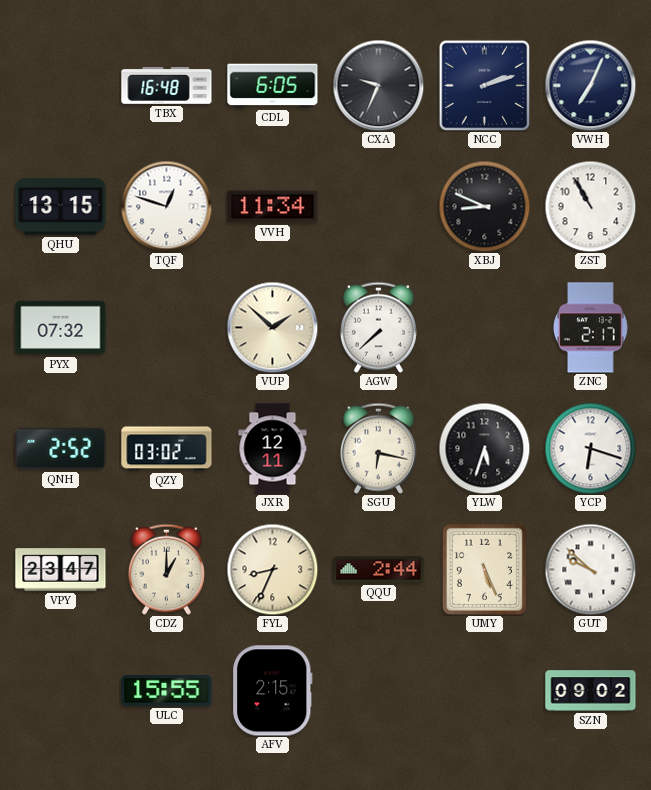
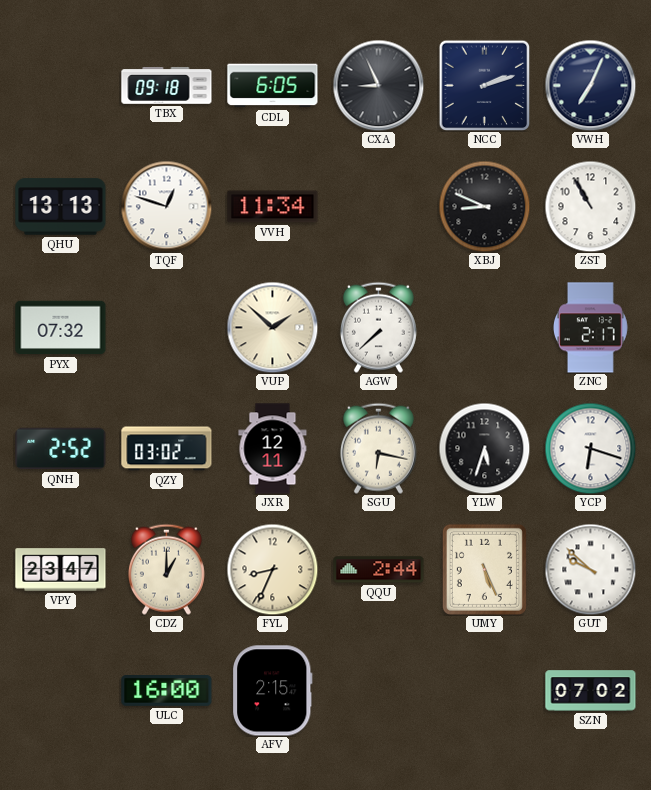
TBX: 16:48 -> 09:18
CXA: 9:34 -> 8:56
QHU: 13:15 -> 13:13
ULC: 15:55 -> 16:00
SZN: 09:02 -> 07:02
